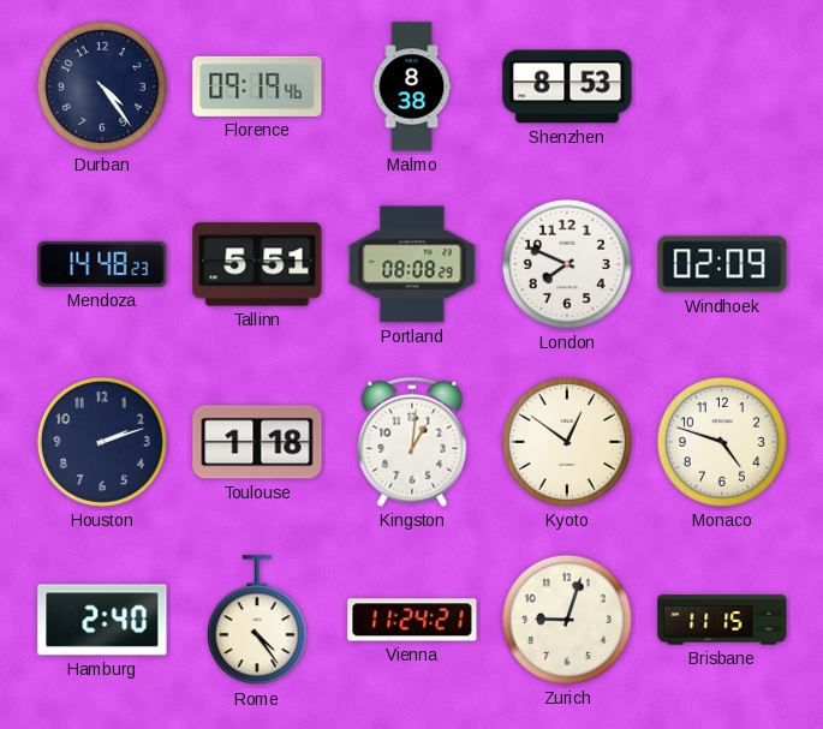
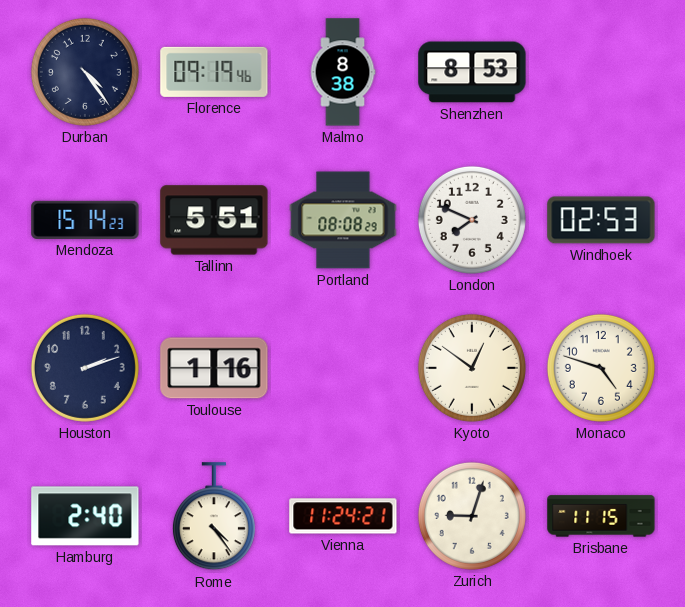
Mendoza: 14:48 -> 15:14
Windhoek: 02:09 -> 02:53
Toulouse: 1:18 -> 1:16
Kingston: 1:01 -> none
